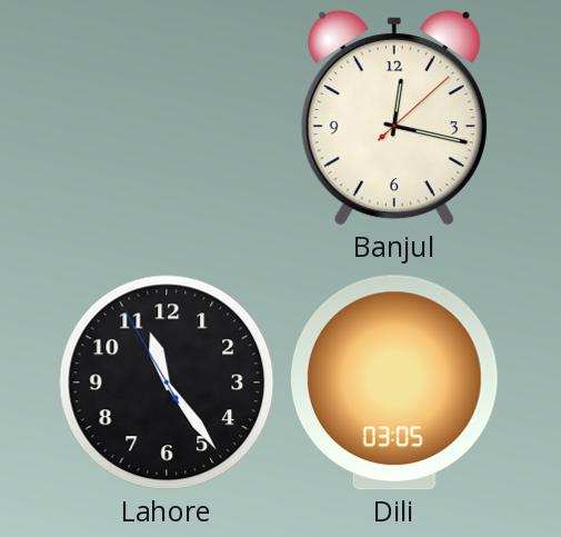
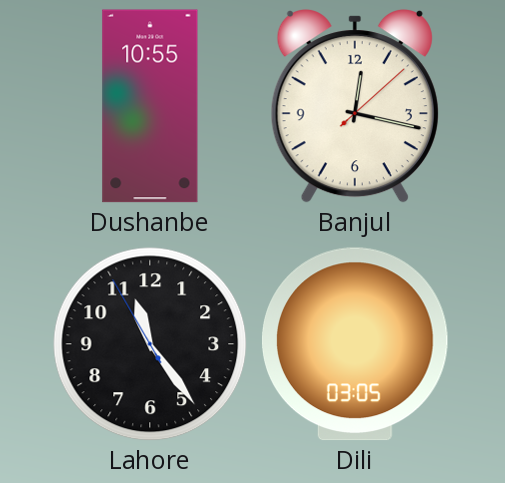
Dushanbe: none -> 10:55
